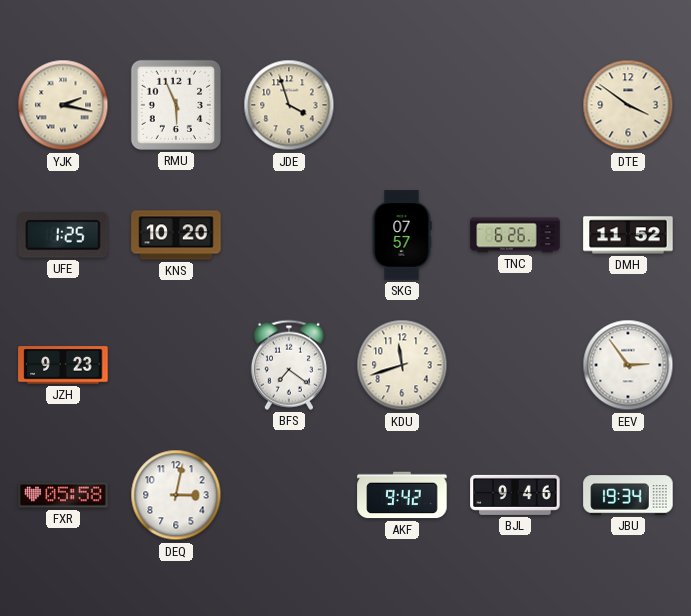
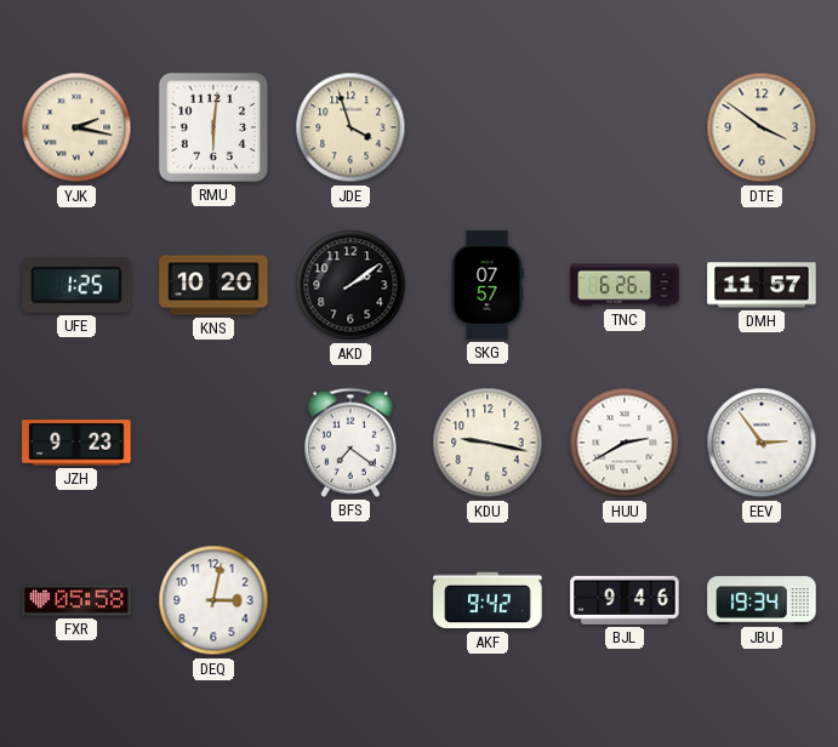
RMU: 5:56 -> 6:01
AKD: none -> 2:09
DMH: 11:52 -> 11:57
KDU: 11:42 -> 9:17
HUU: none -> 2:40
